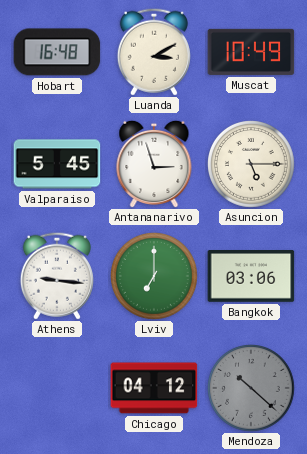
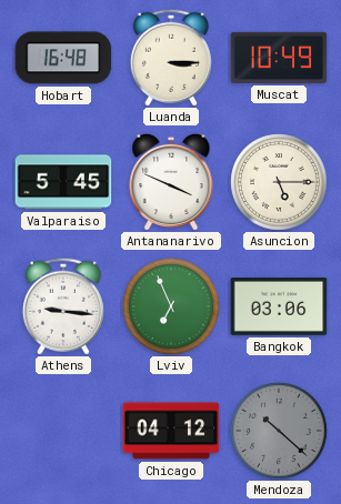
Luanda: 3:10 -> 3:15
Antananarivo: 2:57 -> 3:49
Lviv: 7:00 -> 6:56
